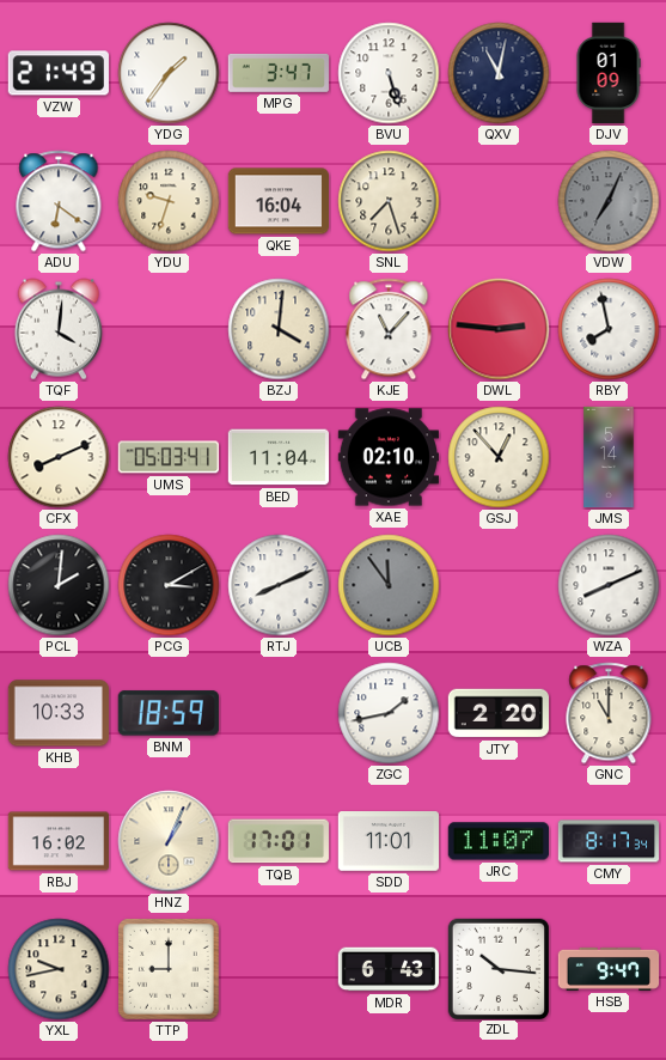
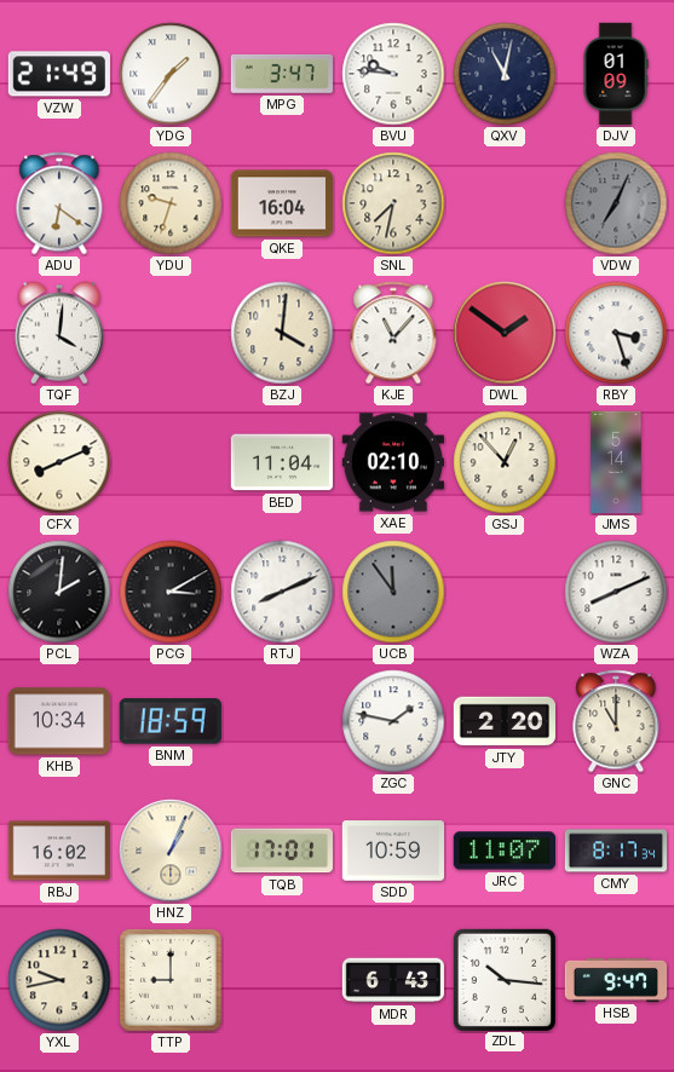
BVU: 5:27 -> 9:46
SNL: 7:27 -> 7:32
DWL: 2:46 -> 1:51
RBY: 7:58 -> 3:27
UMS: 05:03 -> none
KHB: 10:33 -> 10:34
ZGC: 1:43 -> 1:47
SDD: 11:01 -> 10:59
